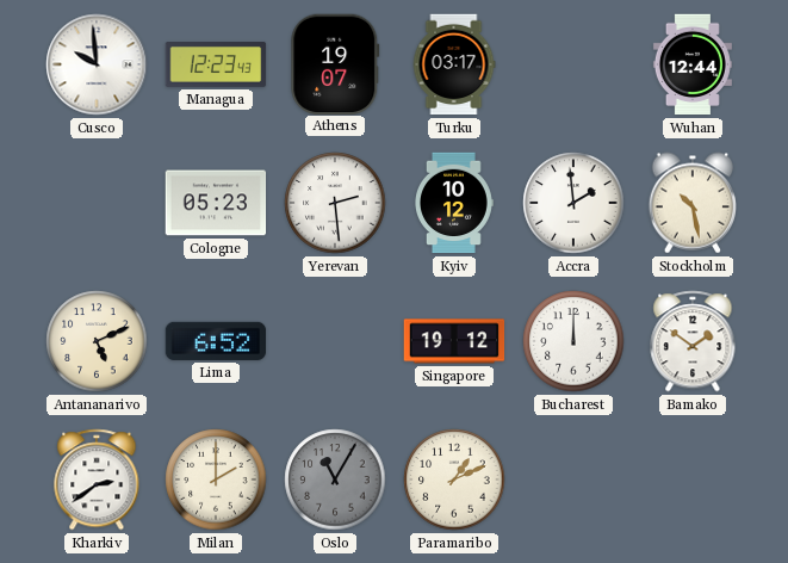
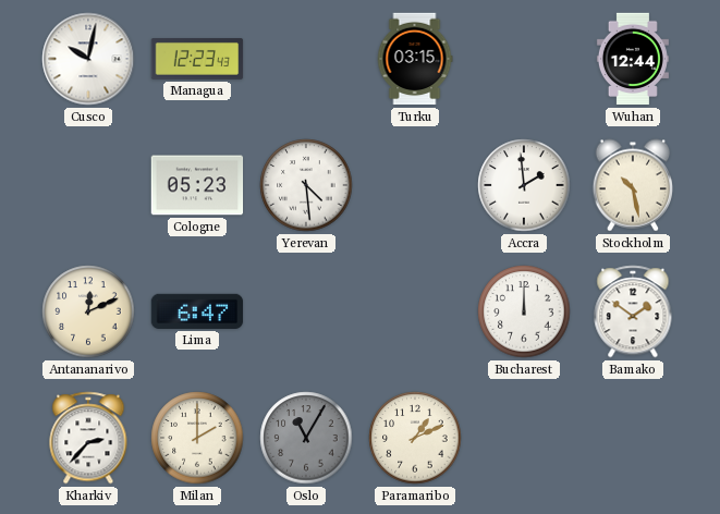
Cusco: 9:59 -> 10:02
Athens: 19:07 -> none
Turku: 03:17 -> 03:15
Yerevan: 2:29 -> 4:29
Kyiv: 10:12 -> none
Antananarivo: 5:11 -> 12:11
Lima: 6:52 -> 6:47
Singapore: 19:12 -> none
Kharkiv: 2:39 -> 2:37
